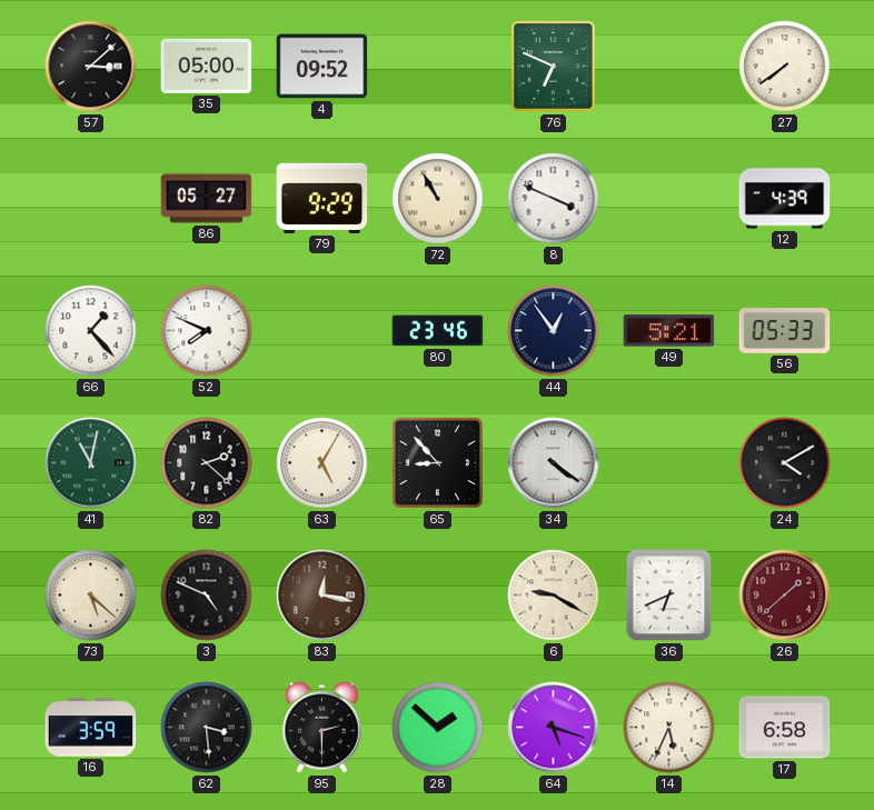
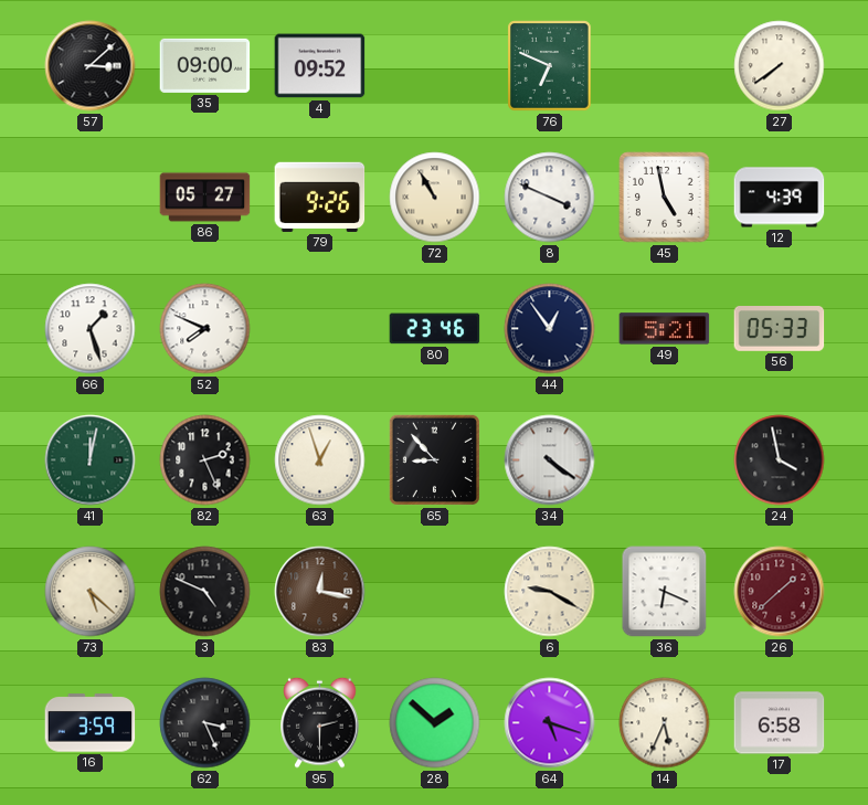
35: 05:00 -> 09:00
79: 9:29 -> 9:26
45: none -> 4:58
66: 1:23 -> 1:27
41: 11:02 -> 12:02
82: 2:22 -> 2:26
63: 5:05 -> 12:57
24: 4:10 -> 3:58
36: 6:41 -> 6:19
62: 3:29 -> 3:26
